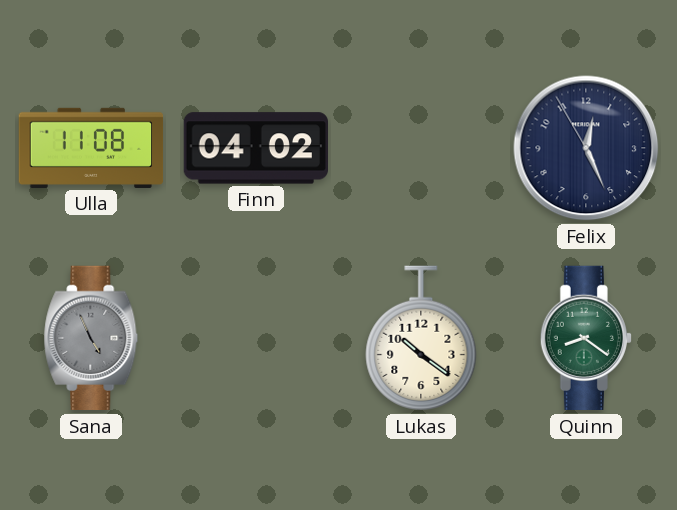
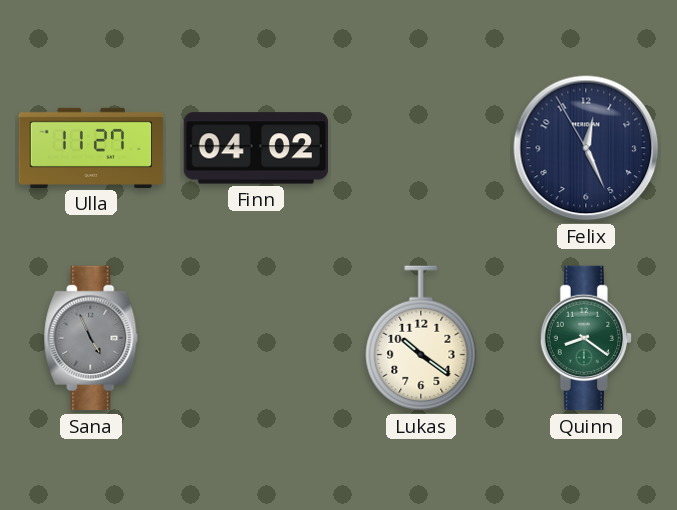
Ulla: 11:08 -> 11:27
